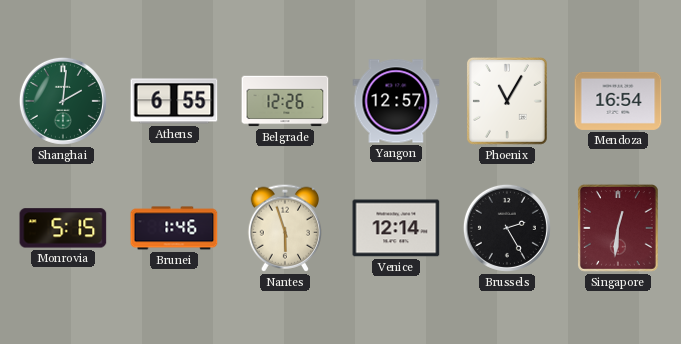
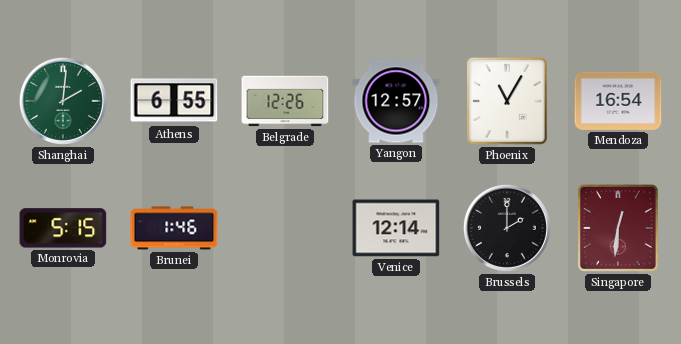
Nantes: 5:57 -> none
Brussels: 2:25 -> 2:00
